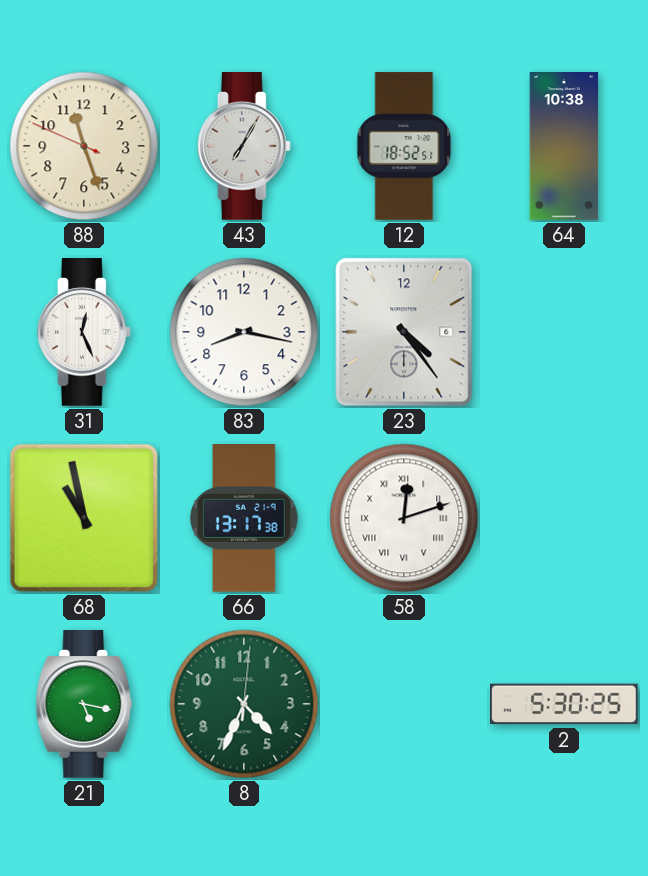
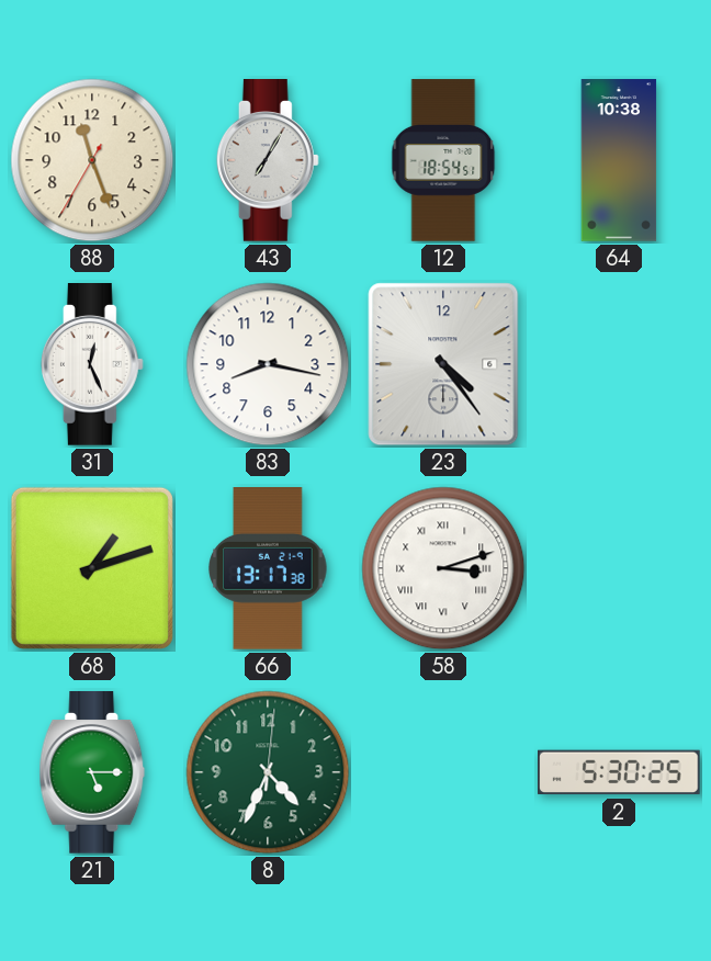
88: 11:26:49 -> 11:26:35
12: 18:52 -> 18:54
68: 10:58 -> 1:12
58: 12:12 -> 3:12
21: 5:17 -> 5:15
